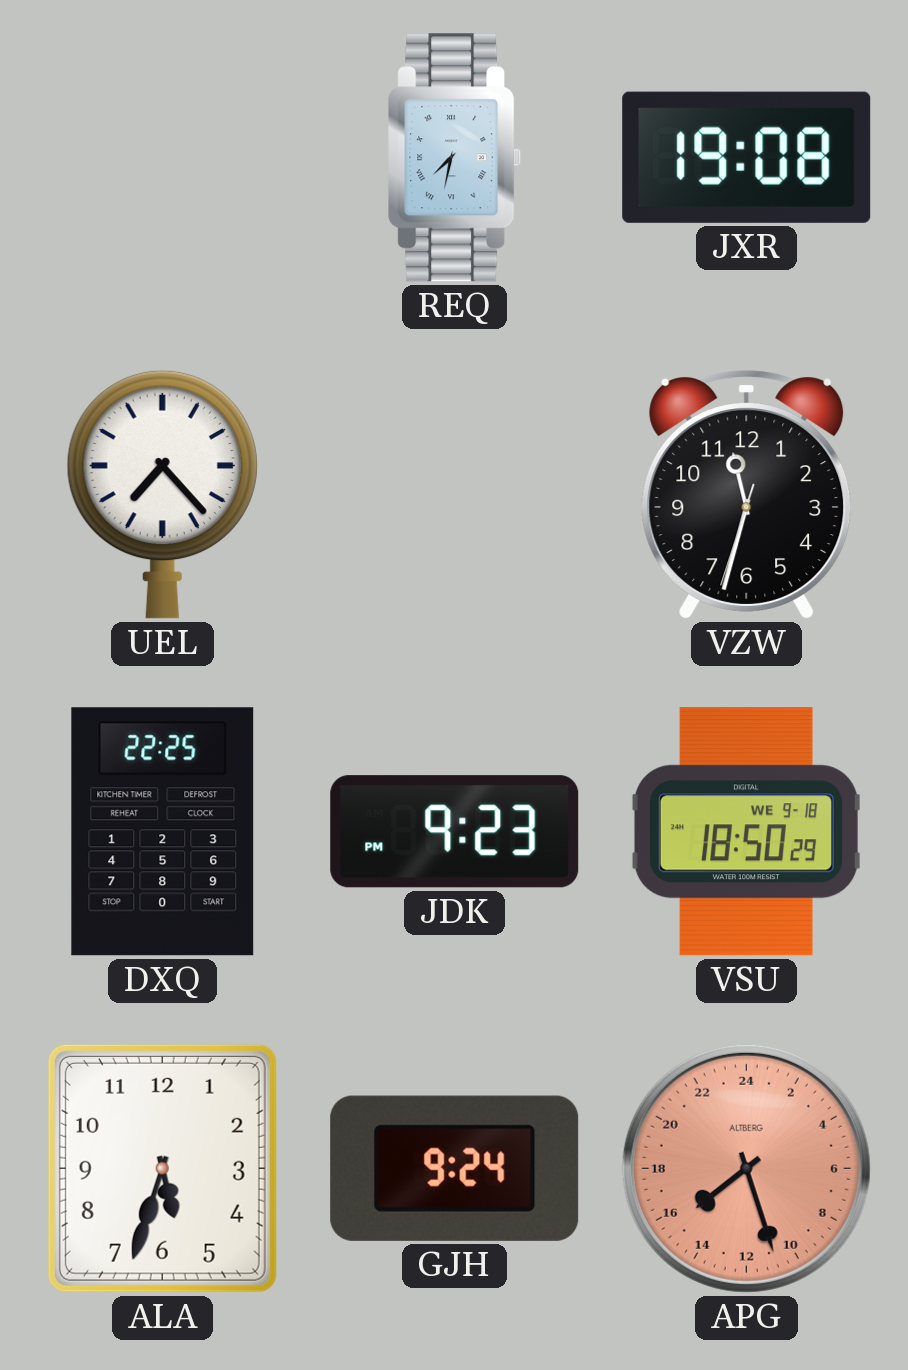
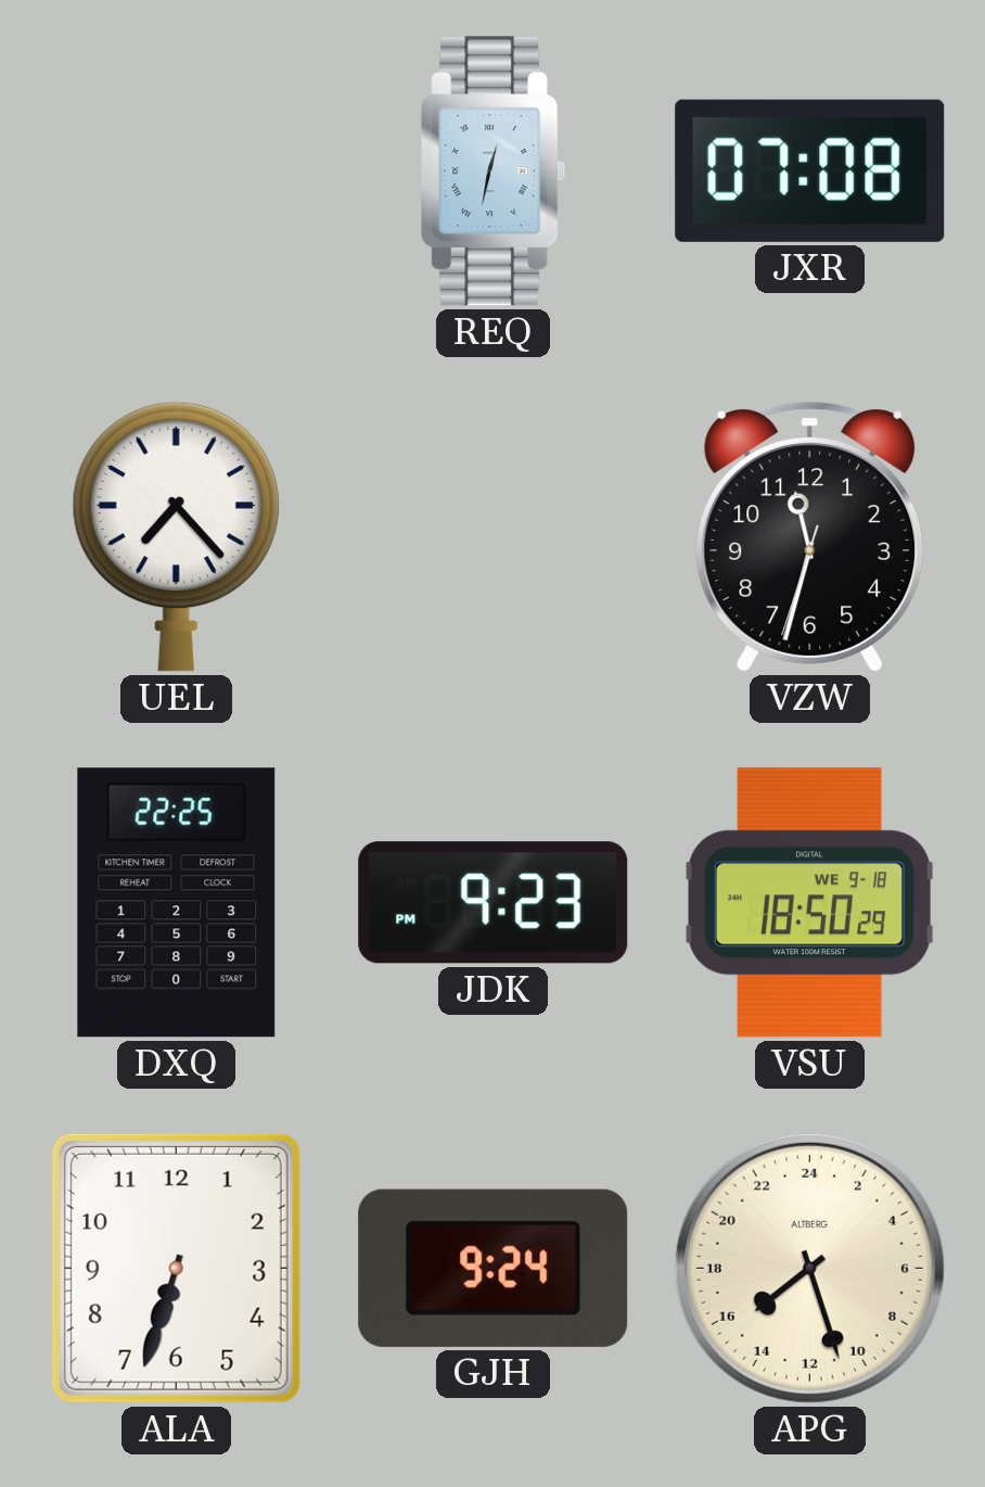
REQ: 7:32 -> 12:32
JXR: 19:08 -> 07:08
ALA: 5:33 -> 6:33
APG dial: salmon -> cream
